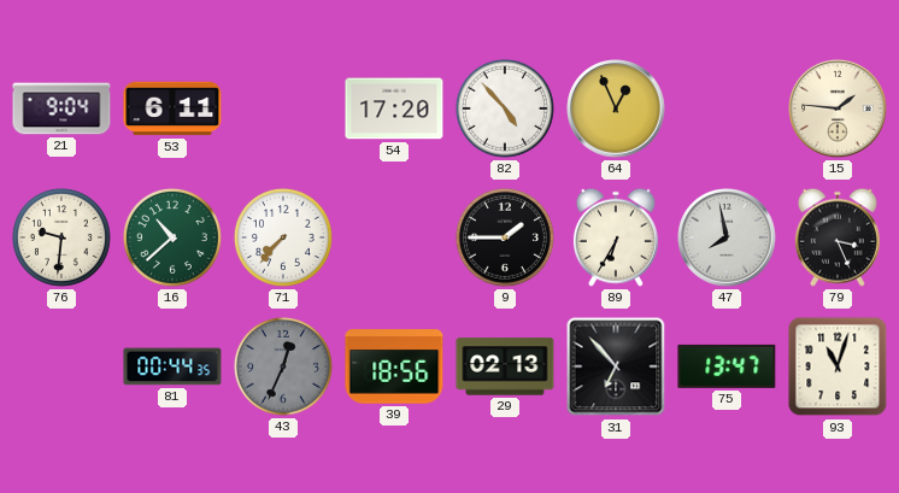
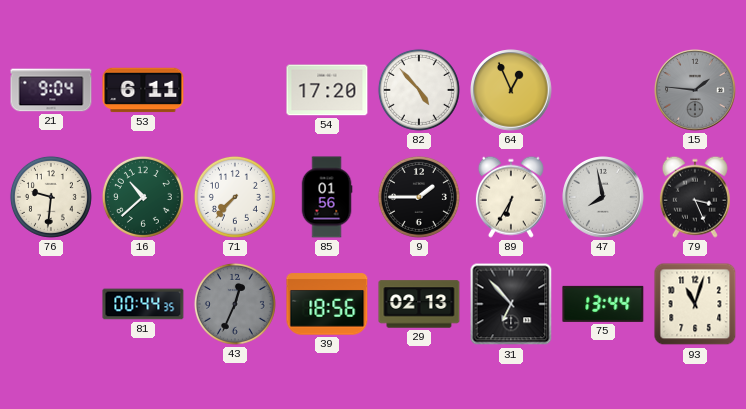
15 dial: cream -> grey
85: none -> 01:56
75: 13:47 -> 13:44
